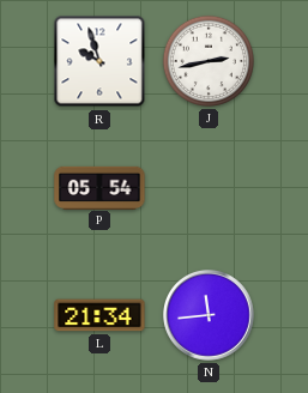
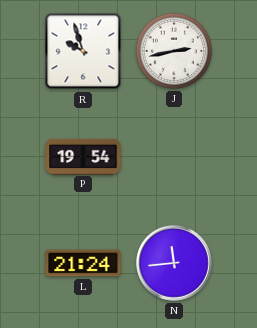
P: 05:54 -> 19:54
L: 21:34 -> 21:24
